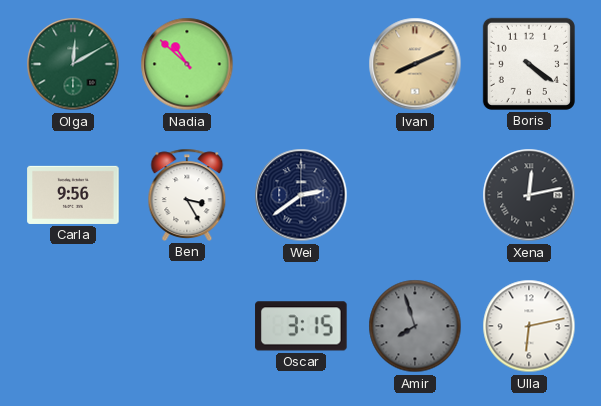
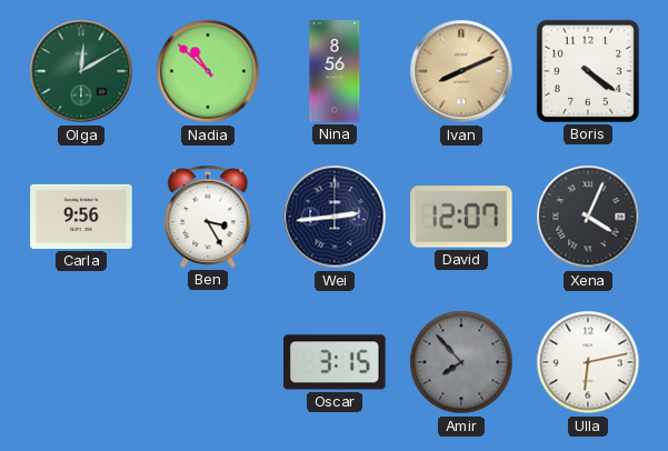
Nina: none -> 8:56
Wei: 2:39 -> 2:44
David: none -> 12:07
Xena: 12:13 -> 4:04
Amir: 7:57 -> 7:53
